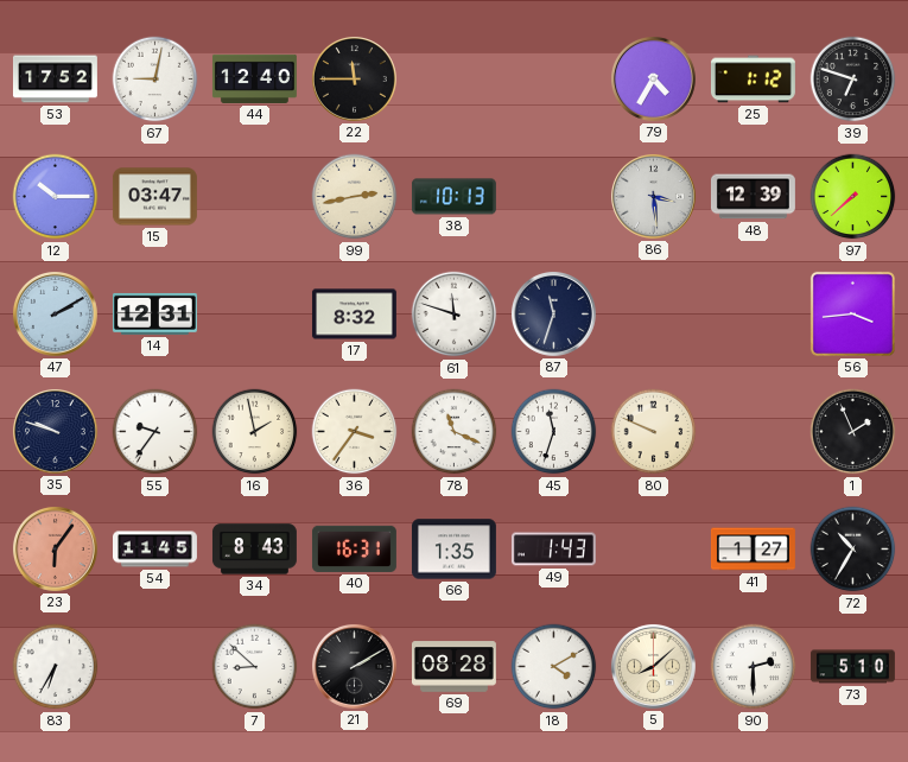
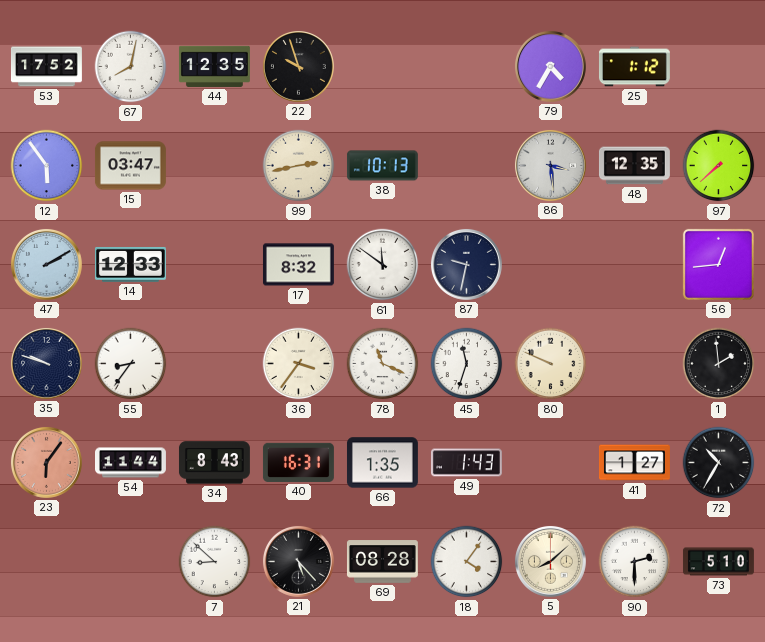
67: 9:02 -> 8:02
44: 12:40 -> 12:35
22: 11:45 -> 9:57
39: 6:48 -> none
12: 10:15 -> 5:54
48: 12:39 -> 12:35
14: 12:31 -> 12:33
61: 11:48 -> 11:51
87: 11:33 -> 9:32
56: 3:44 -> 12:44
55: 9:36 -> 8:36
16: 1:58 -> none
1: 1:56 -> 1:59
54: 11:45 -> 11:44
83: 6:35 -> none
21: 2:10 -> 5:23
18: 4:10 -> 4:06
